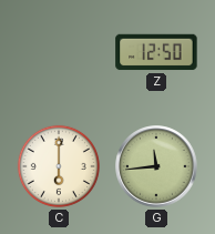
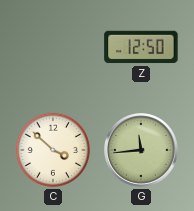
C: 6:00 -> 3:52
